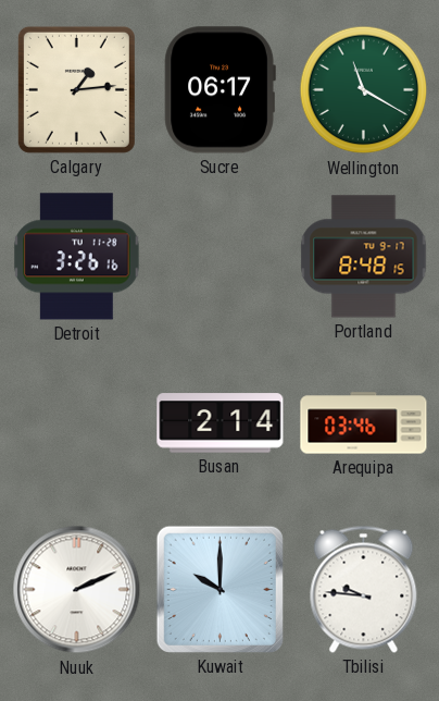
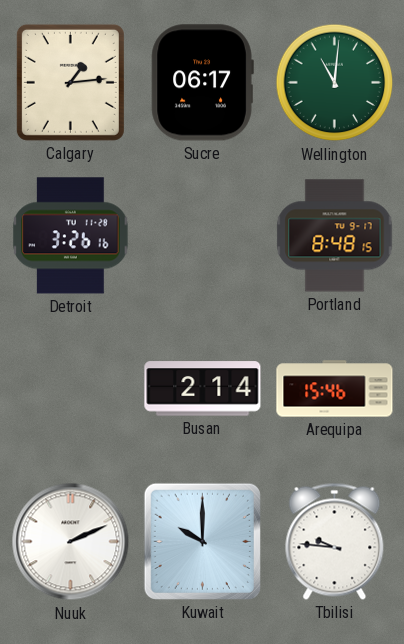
Wellington: 11:20 -> 11:01
Arequipa: 03:46 -> 15:46
